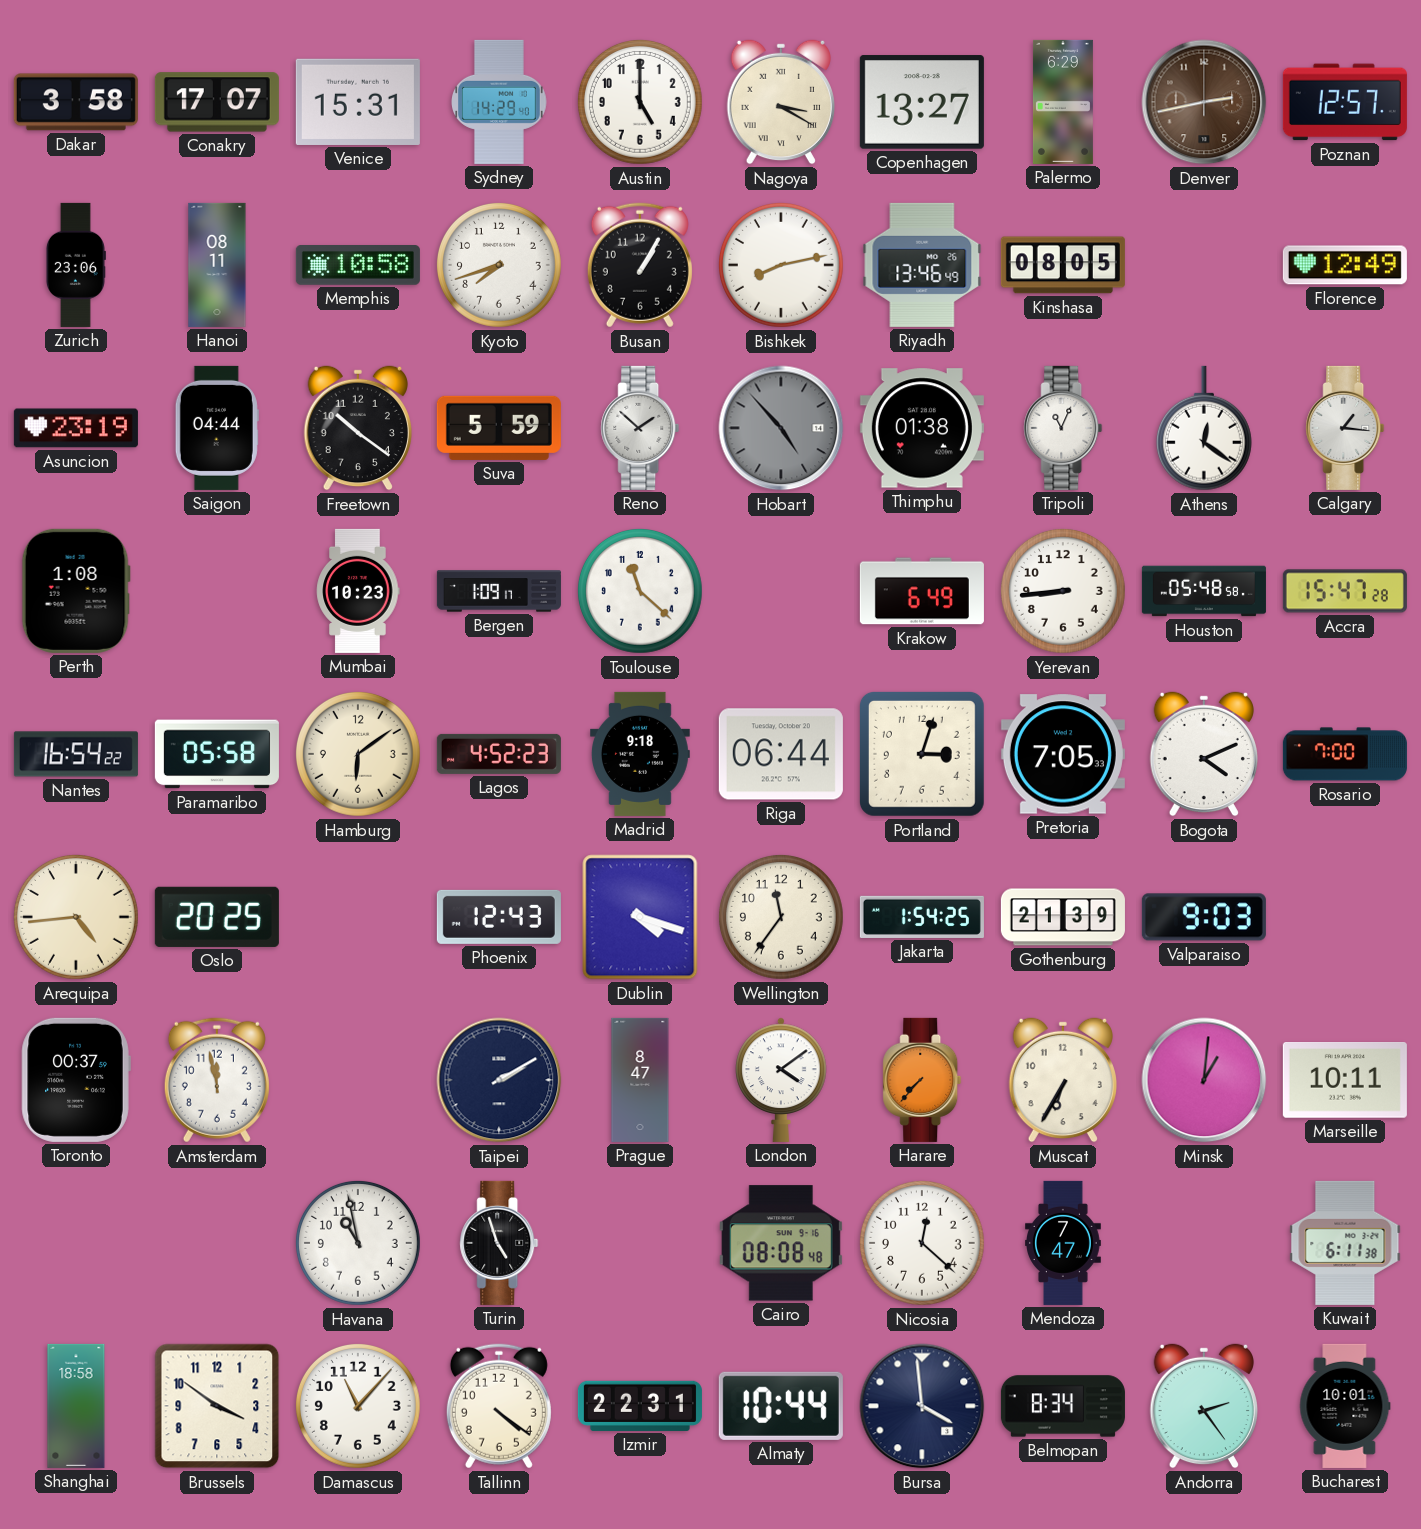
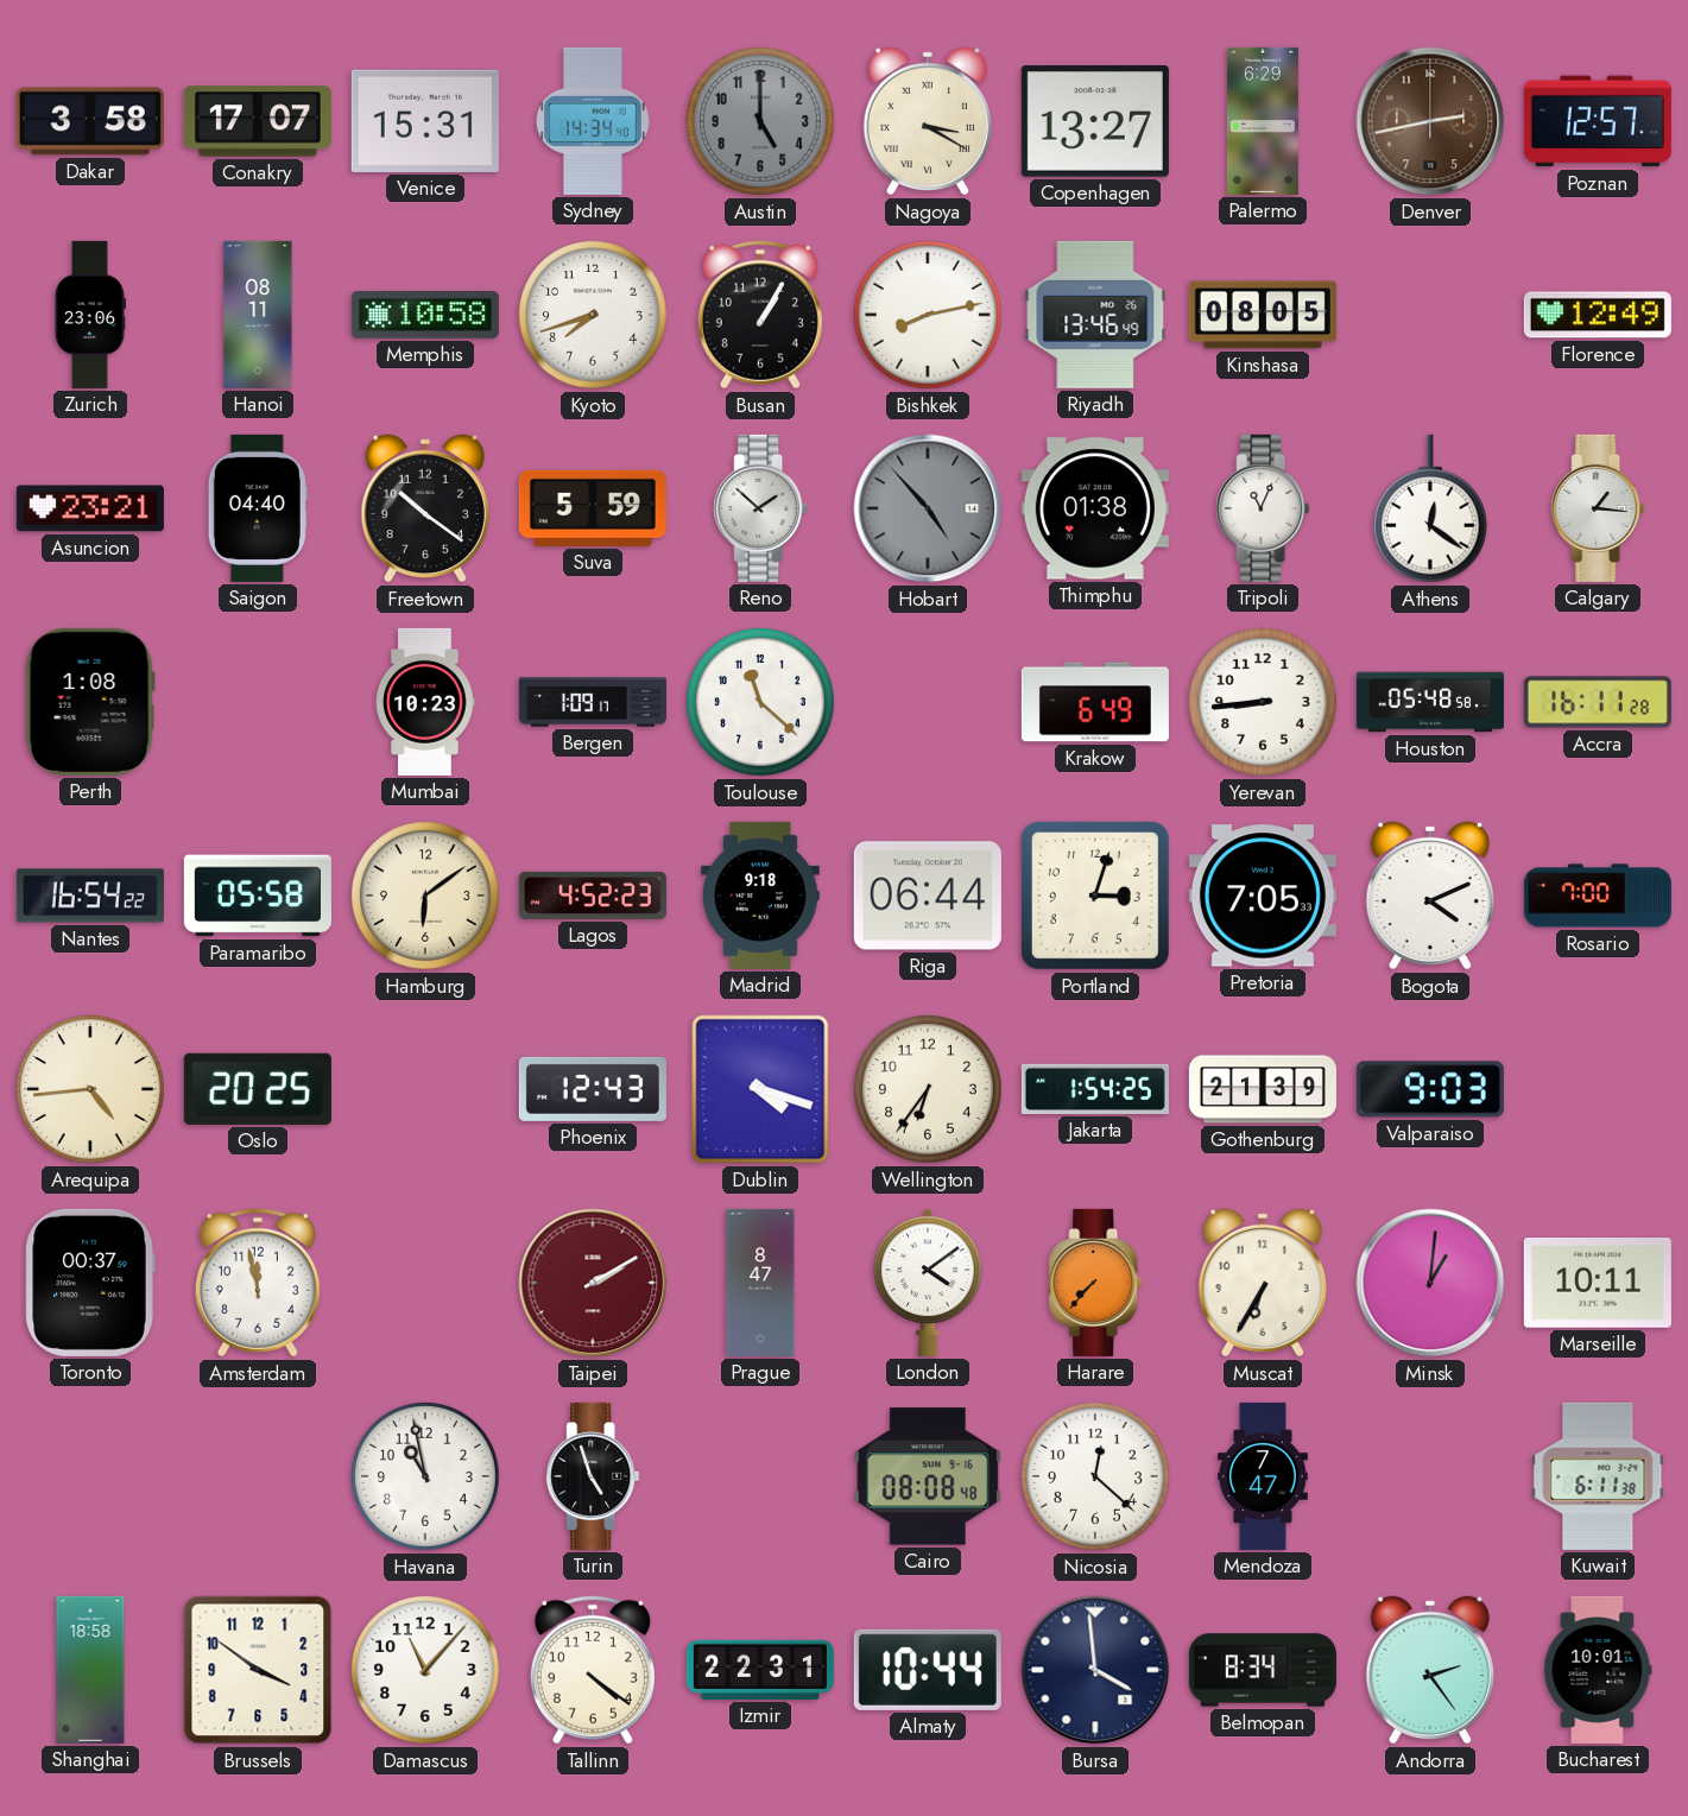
Sydney: 14:29 -> 14:34
Austin dial: white -> grey
Asuncion: 23:19 -> 23:21
Saigon: 04:44 -> 04:40
Accra: 15:47 -> 16:11
Wellington: 11:36 -> 6:36
Taipei dial: navy -> burgundy
